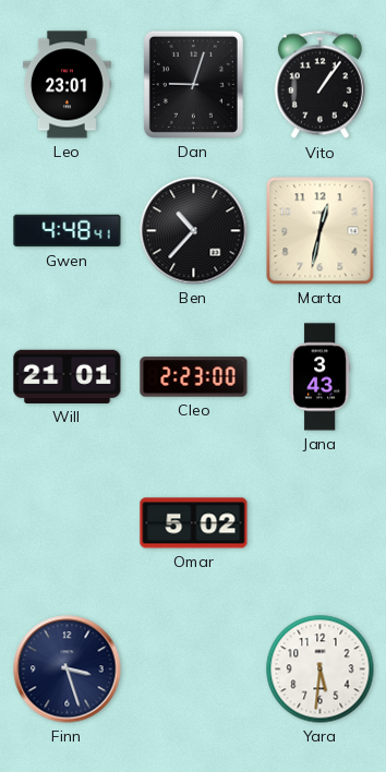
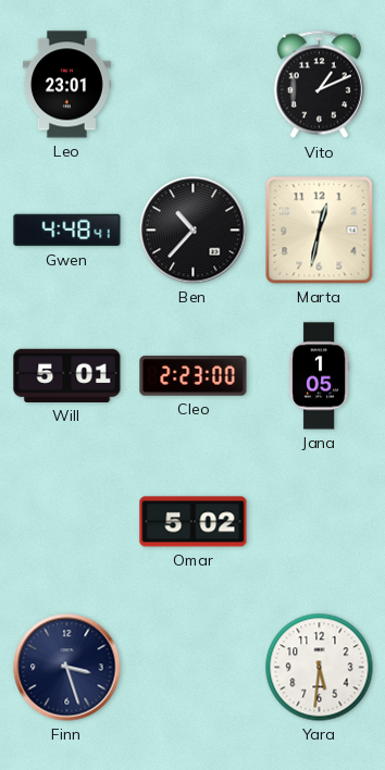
Dan: 9:03 -> none
Vito: 1:06 -> 1:11
Will: 21:01 -> 5:01
Jana: 3:43 -> 1:05
